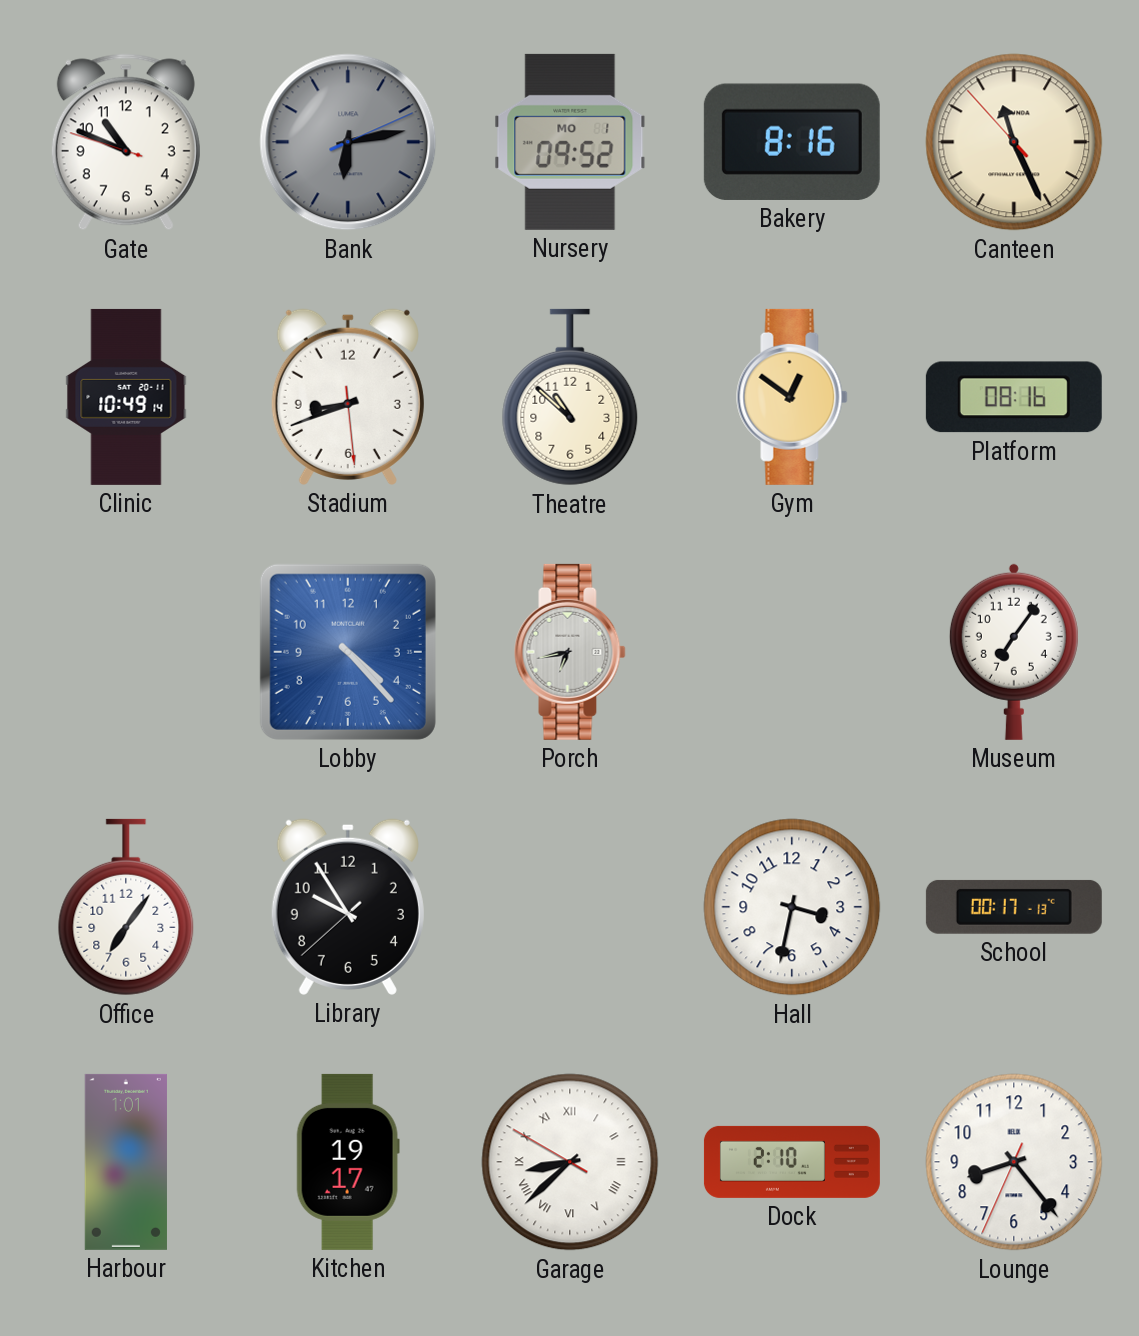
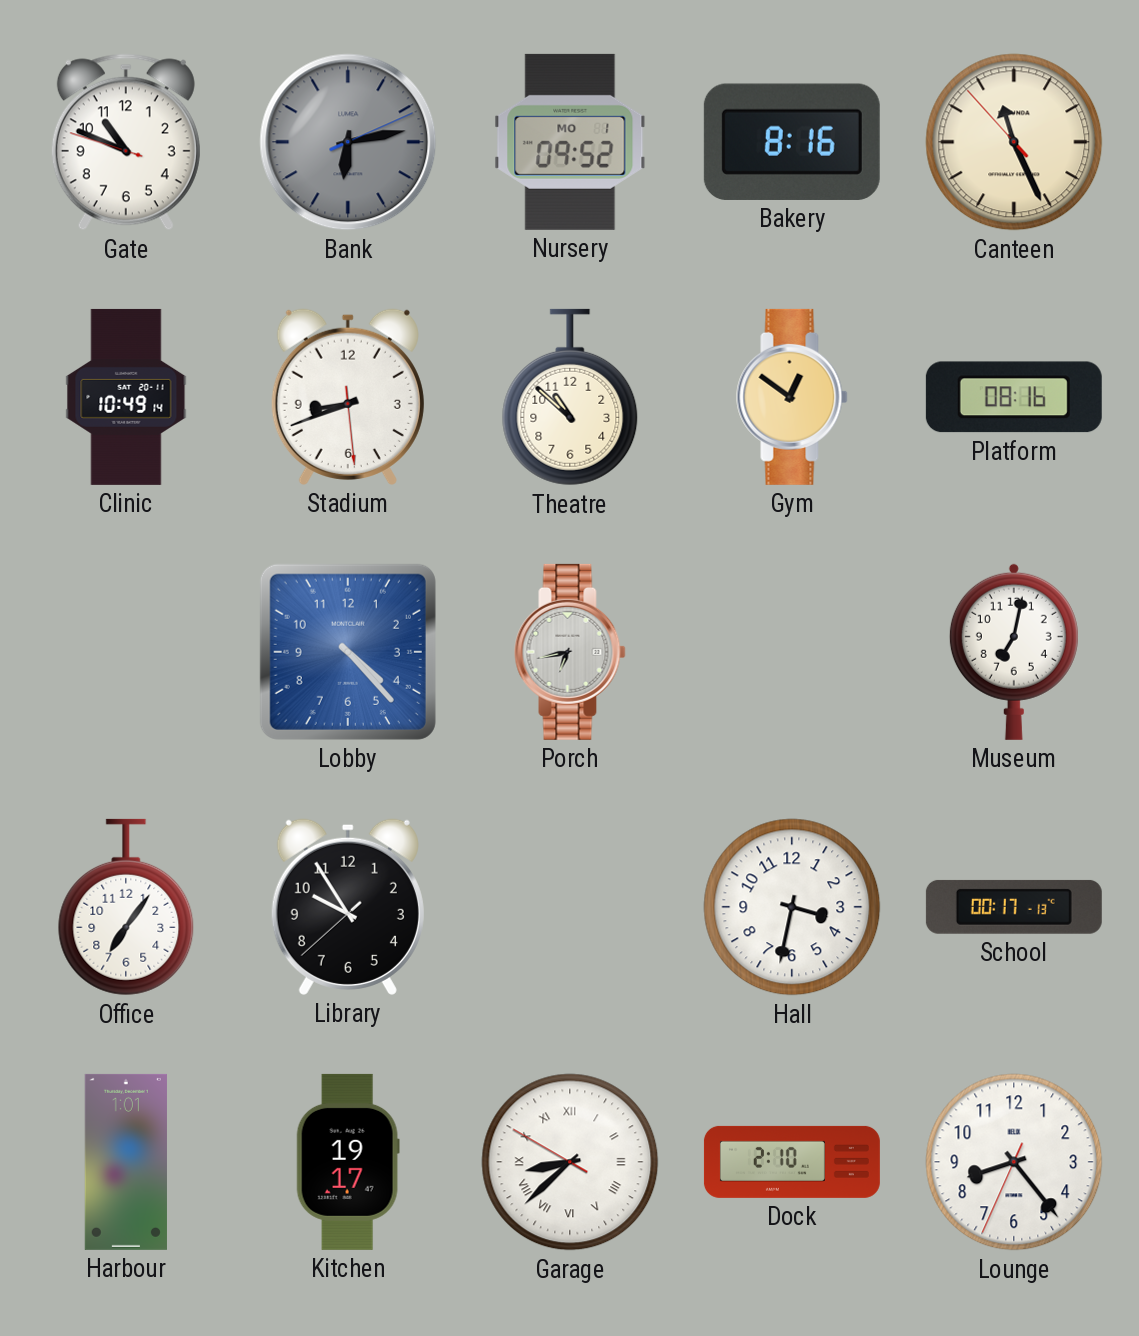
Museum: 7:06 -> 7:02
